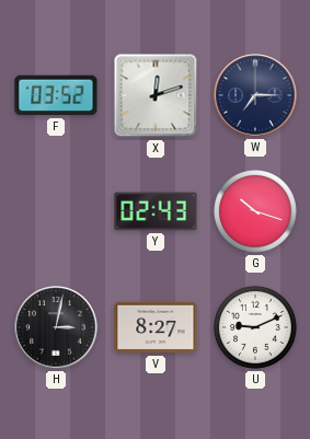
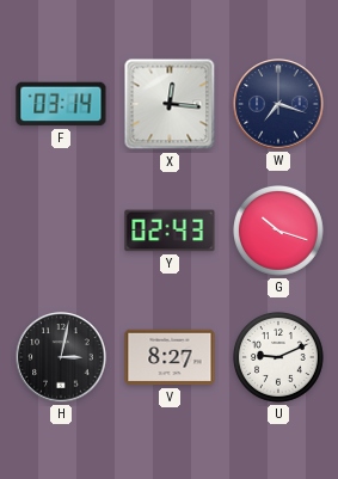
F: 03:52 -> 03:14
X: 12:12 -> 12:16
W: 7:15 -> 7:18
